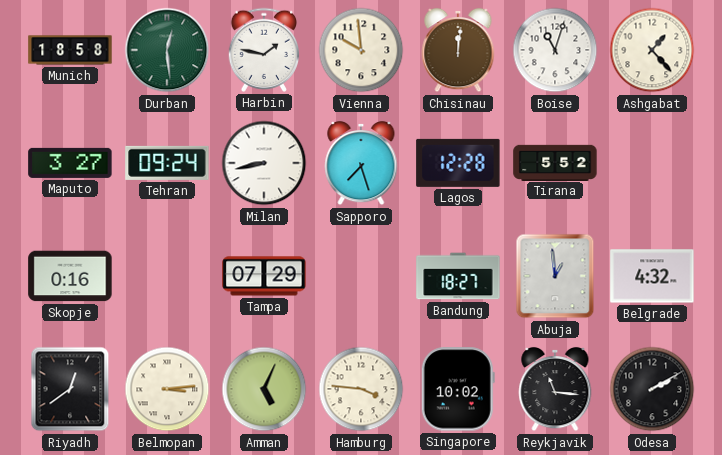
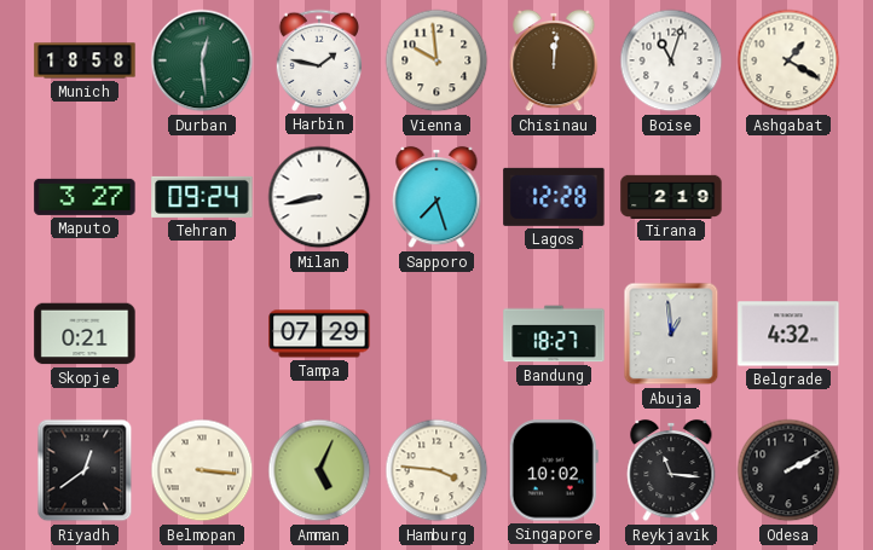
Ashgabat: 1:23 -> 1:20
Tirana: 5:52 -> 2:19
Skopje: 0:16 -> 0:21
Belmopan: 3:14 -> 3:16
